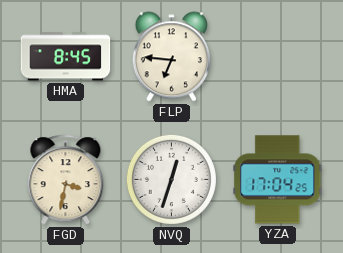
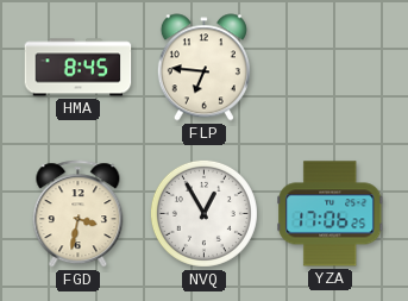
NVQ: 12:33 -> 12:55
YZA: 17:04 -> 17:06
